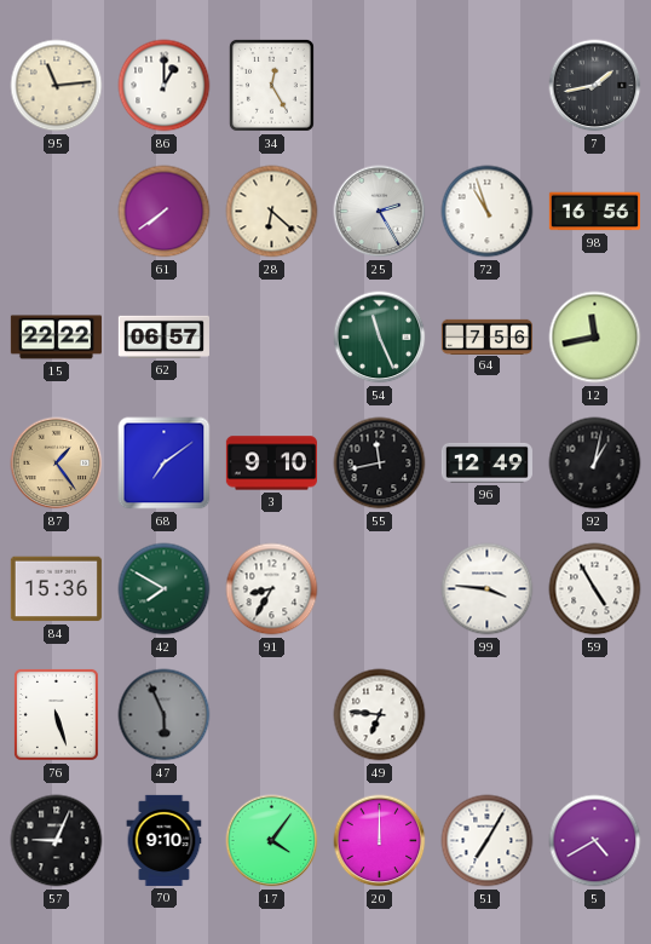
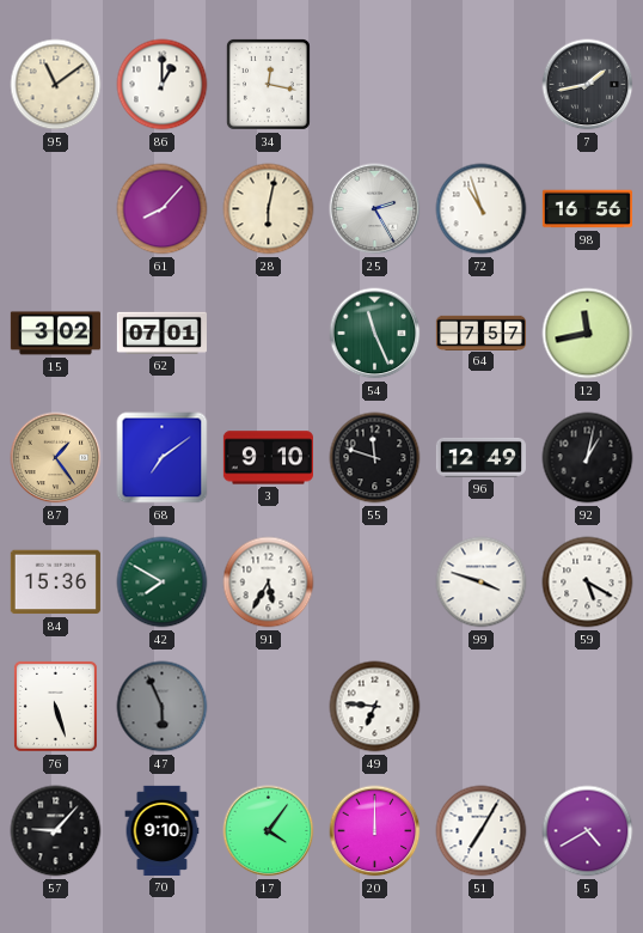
95: 11:14 -> 11:09
34: 12:25 -> 12:17
61: 7:39 -> 8:07
28: 6:22 -> 6:02
15: 22:22 -> 3:02
62: 06:57 -> 07:01
64: 7:56 -> 7:57
55: 11:43 -> 11:48
91: 8:35 -> 5:35
99: 3:46 -> 3:48
59: 4:55 -> 5:20
57: 9:04 -> 9:07
